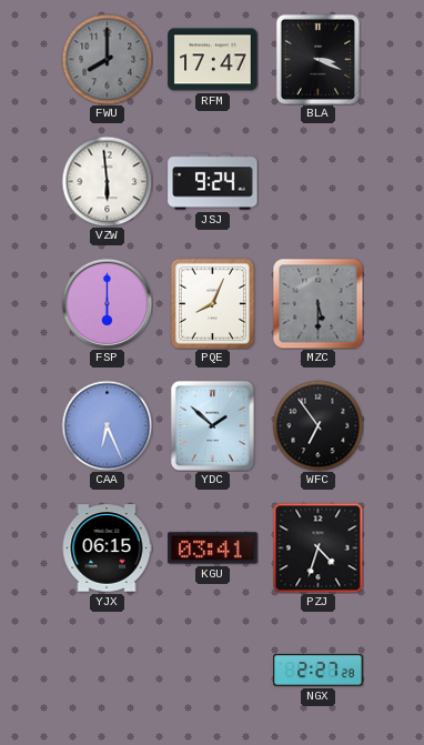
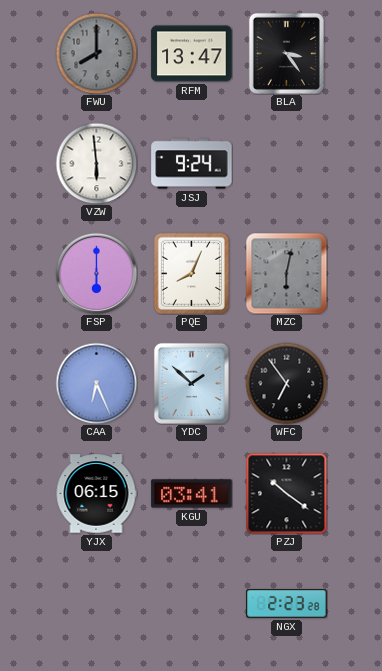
RFM: 17:47 -> 13:47
BLA: 3:19 -> 3:24
MZC: 5:30 -> 6:02
PZJ: 4:33 -> 10:21
NGX: 2:27 -> 2:23
